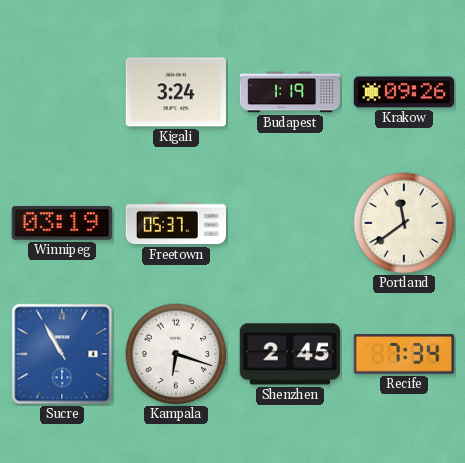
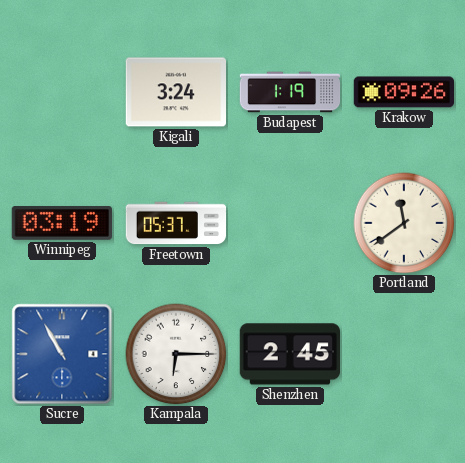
Kampala: 6:18 -> 6:15
Recife: 7:34 -> none
